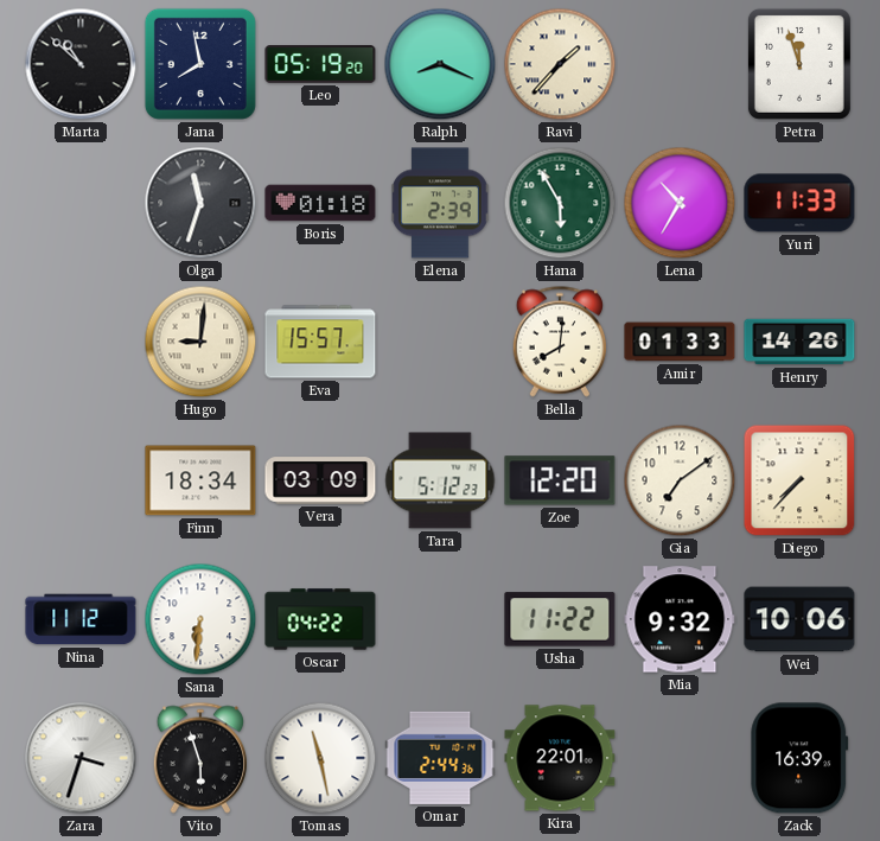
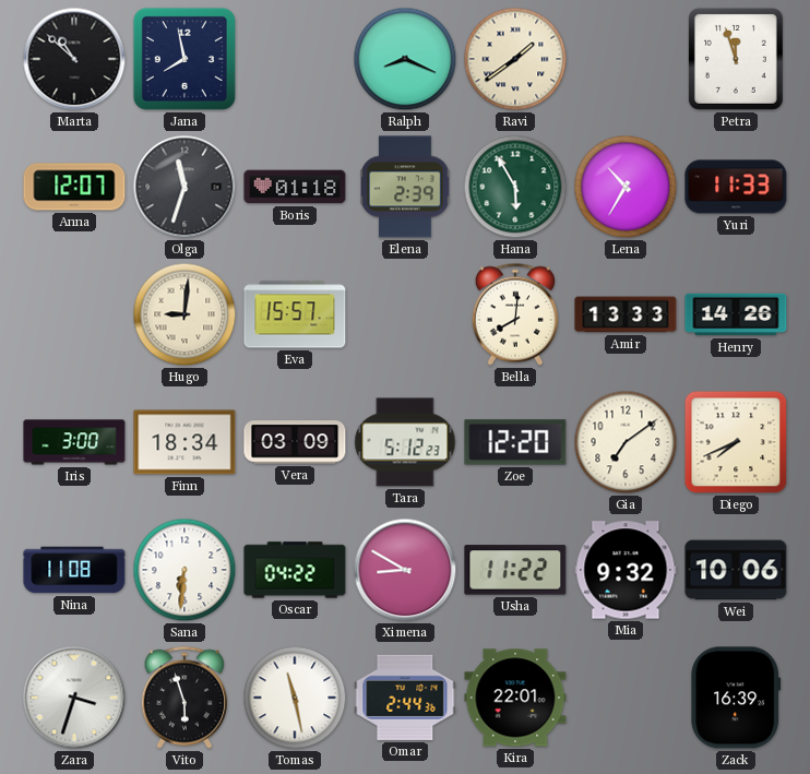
Leo: 05:19 -> none
Ravi: 1:37 -> 1:39
Anna: none -> 12:07
Amir: 01:33 -> 13:33
Iris: none -> 3:00
Diego: 7:37 -> 7:41
Nina: 11:12 -> 11:08
Ximena: none -> 8:50
